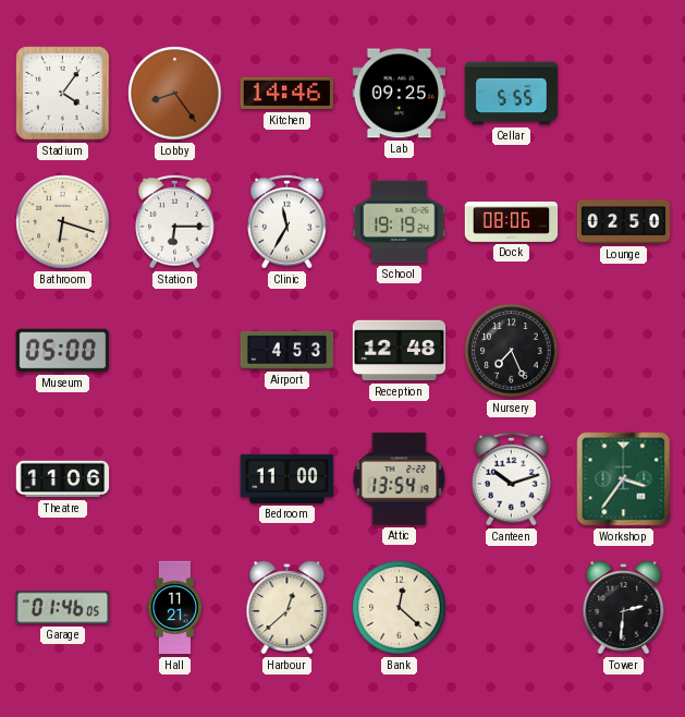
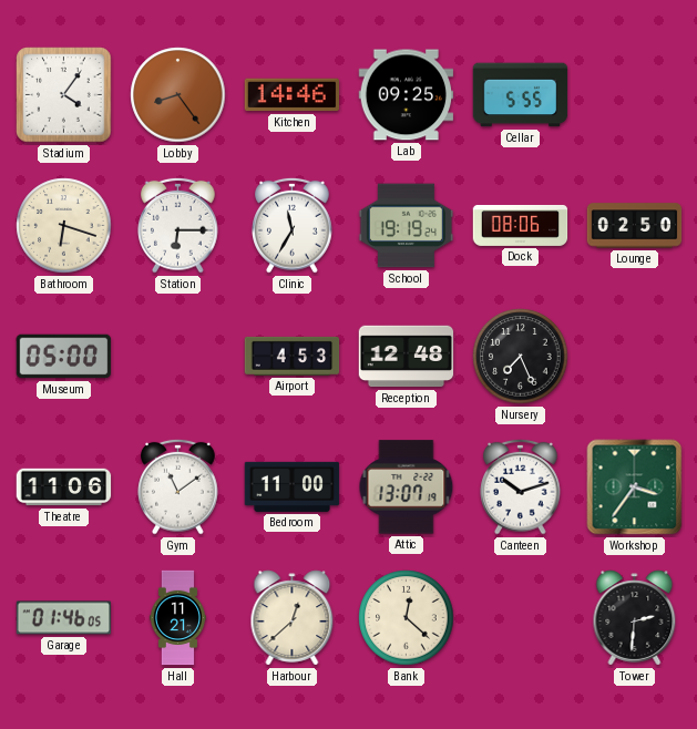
Gym: none -> 11:09
Attic: 13:54 -> 13:07
